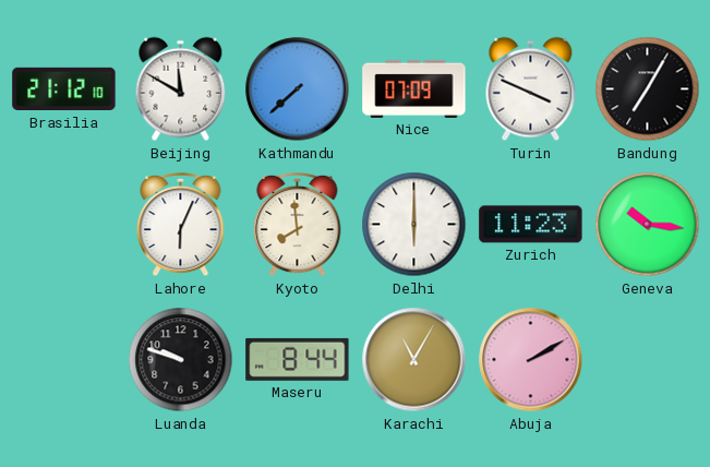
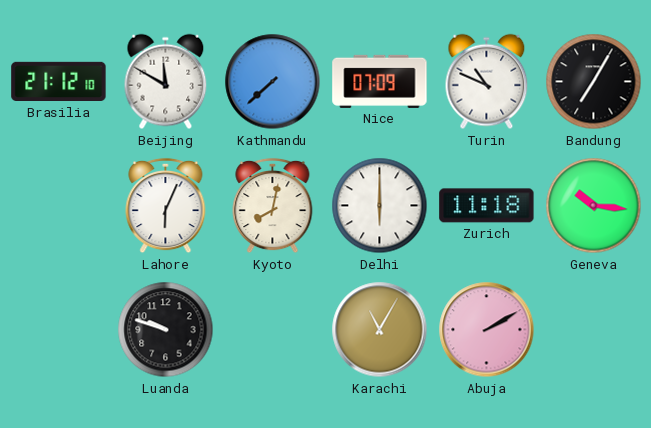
Turin: 3:49 -> 10:49
Kyoto: 7:59 -> 8:02
Zurich: 11:23 -> 11:18
Maseru: 8:44 -> none
